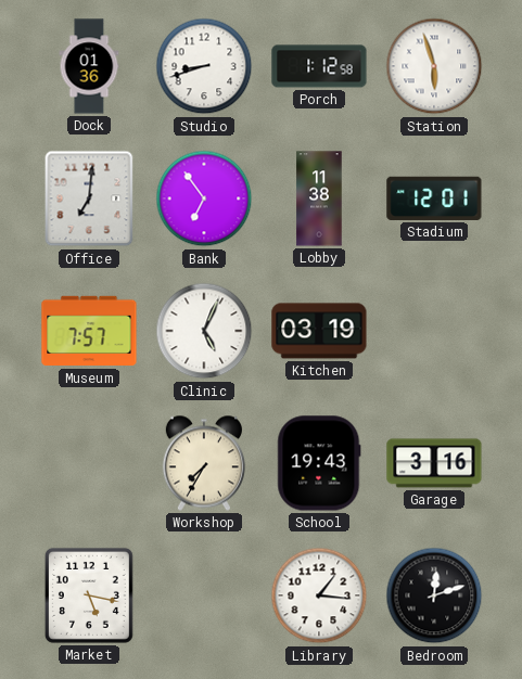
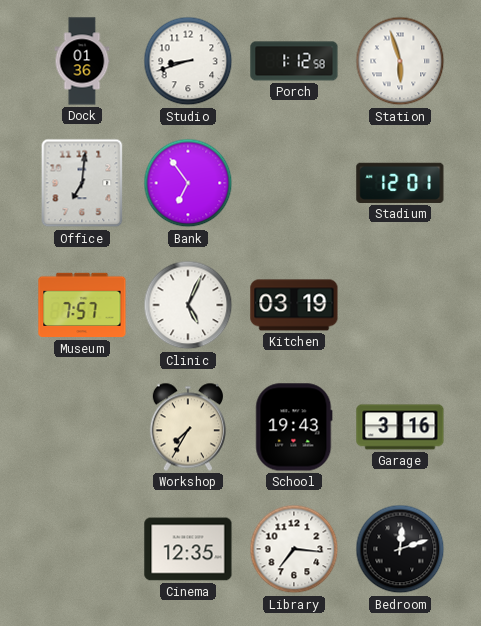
Lobby: 11:38 -> none
Market: 5:17 -> none
Cinema: none -> 12:35
Library: 1:16 -> 7:16
